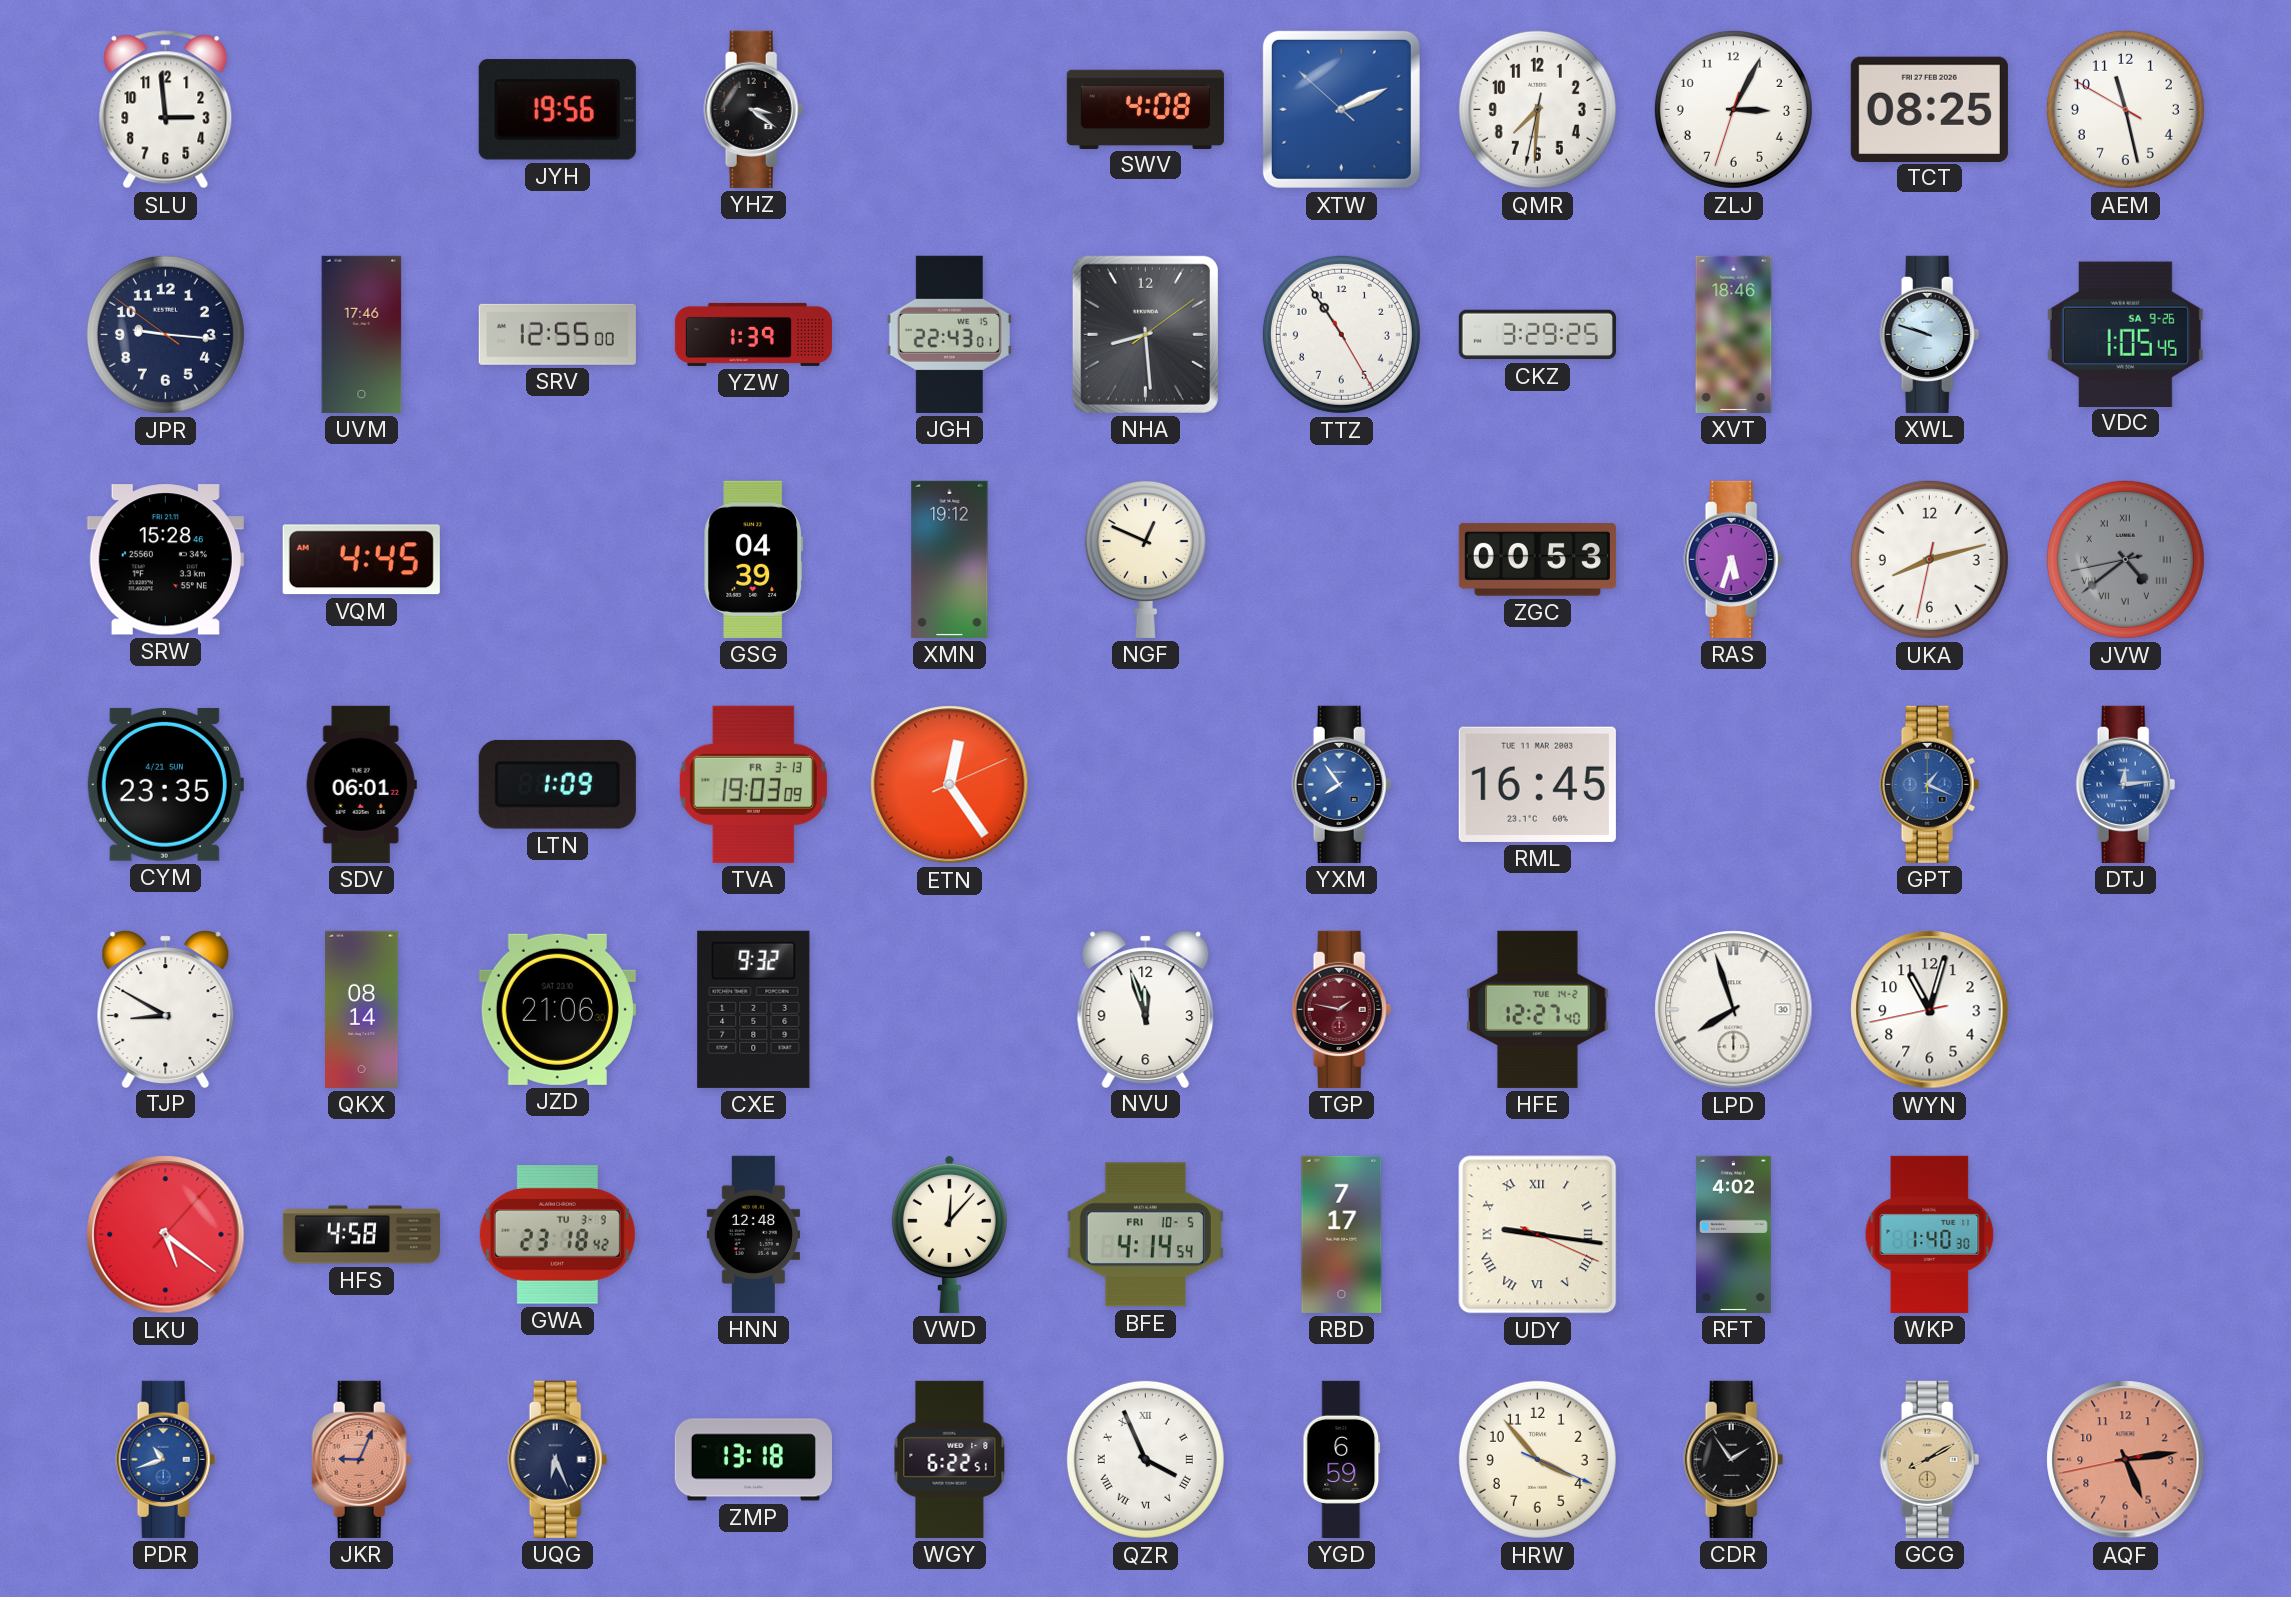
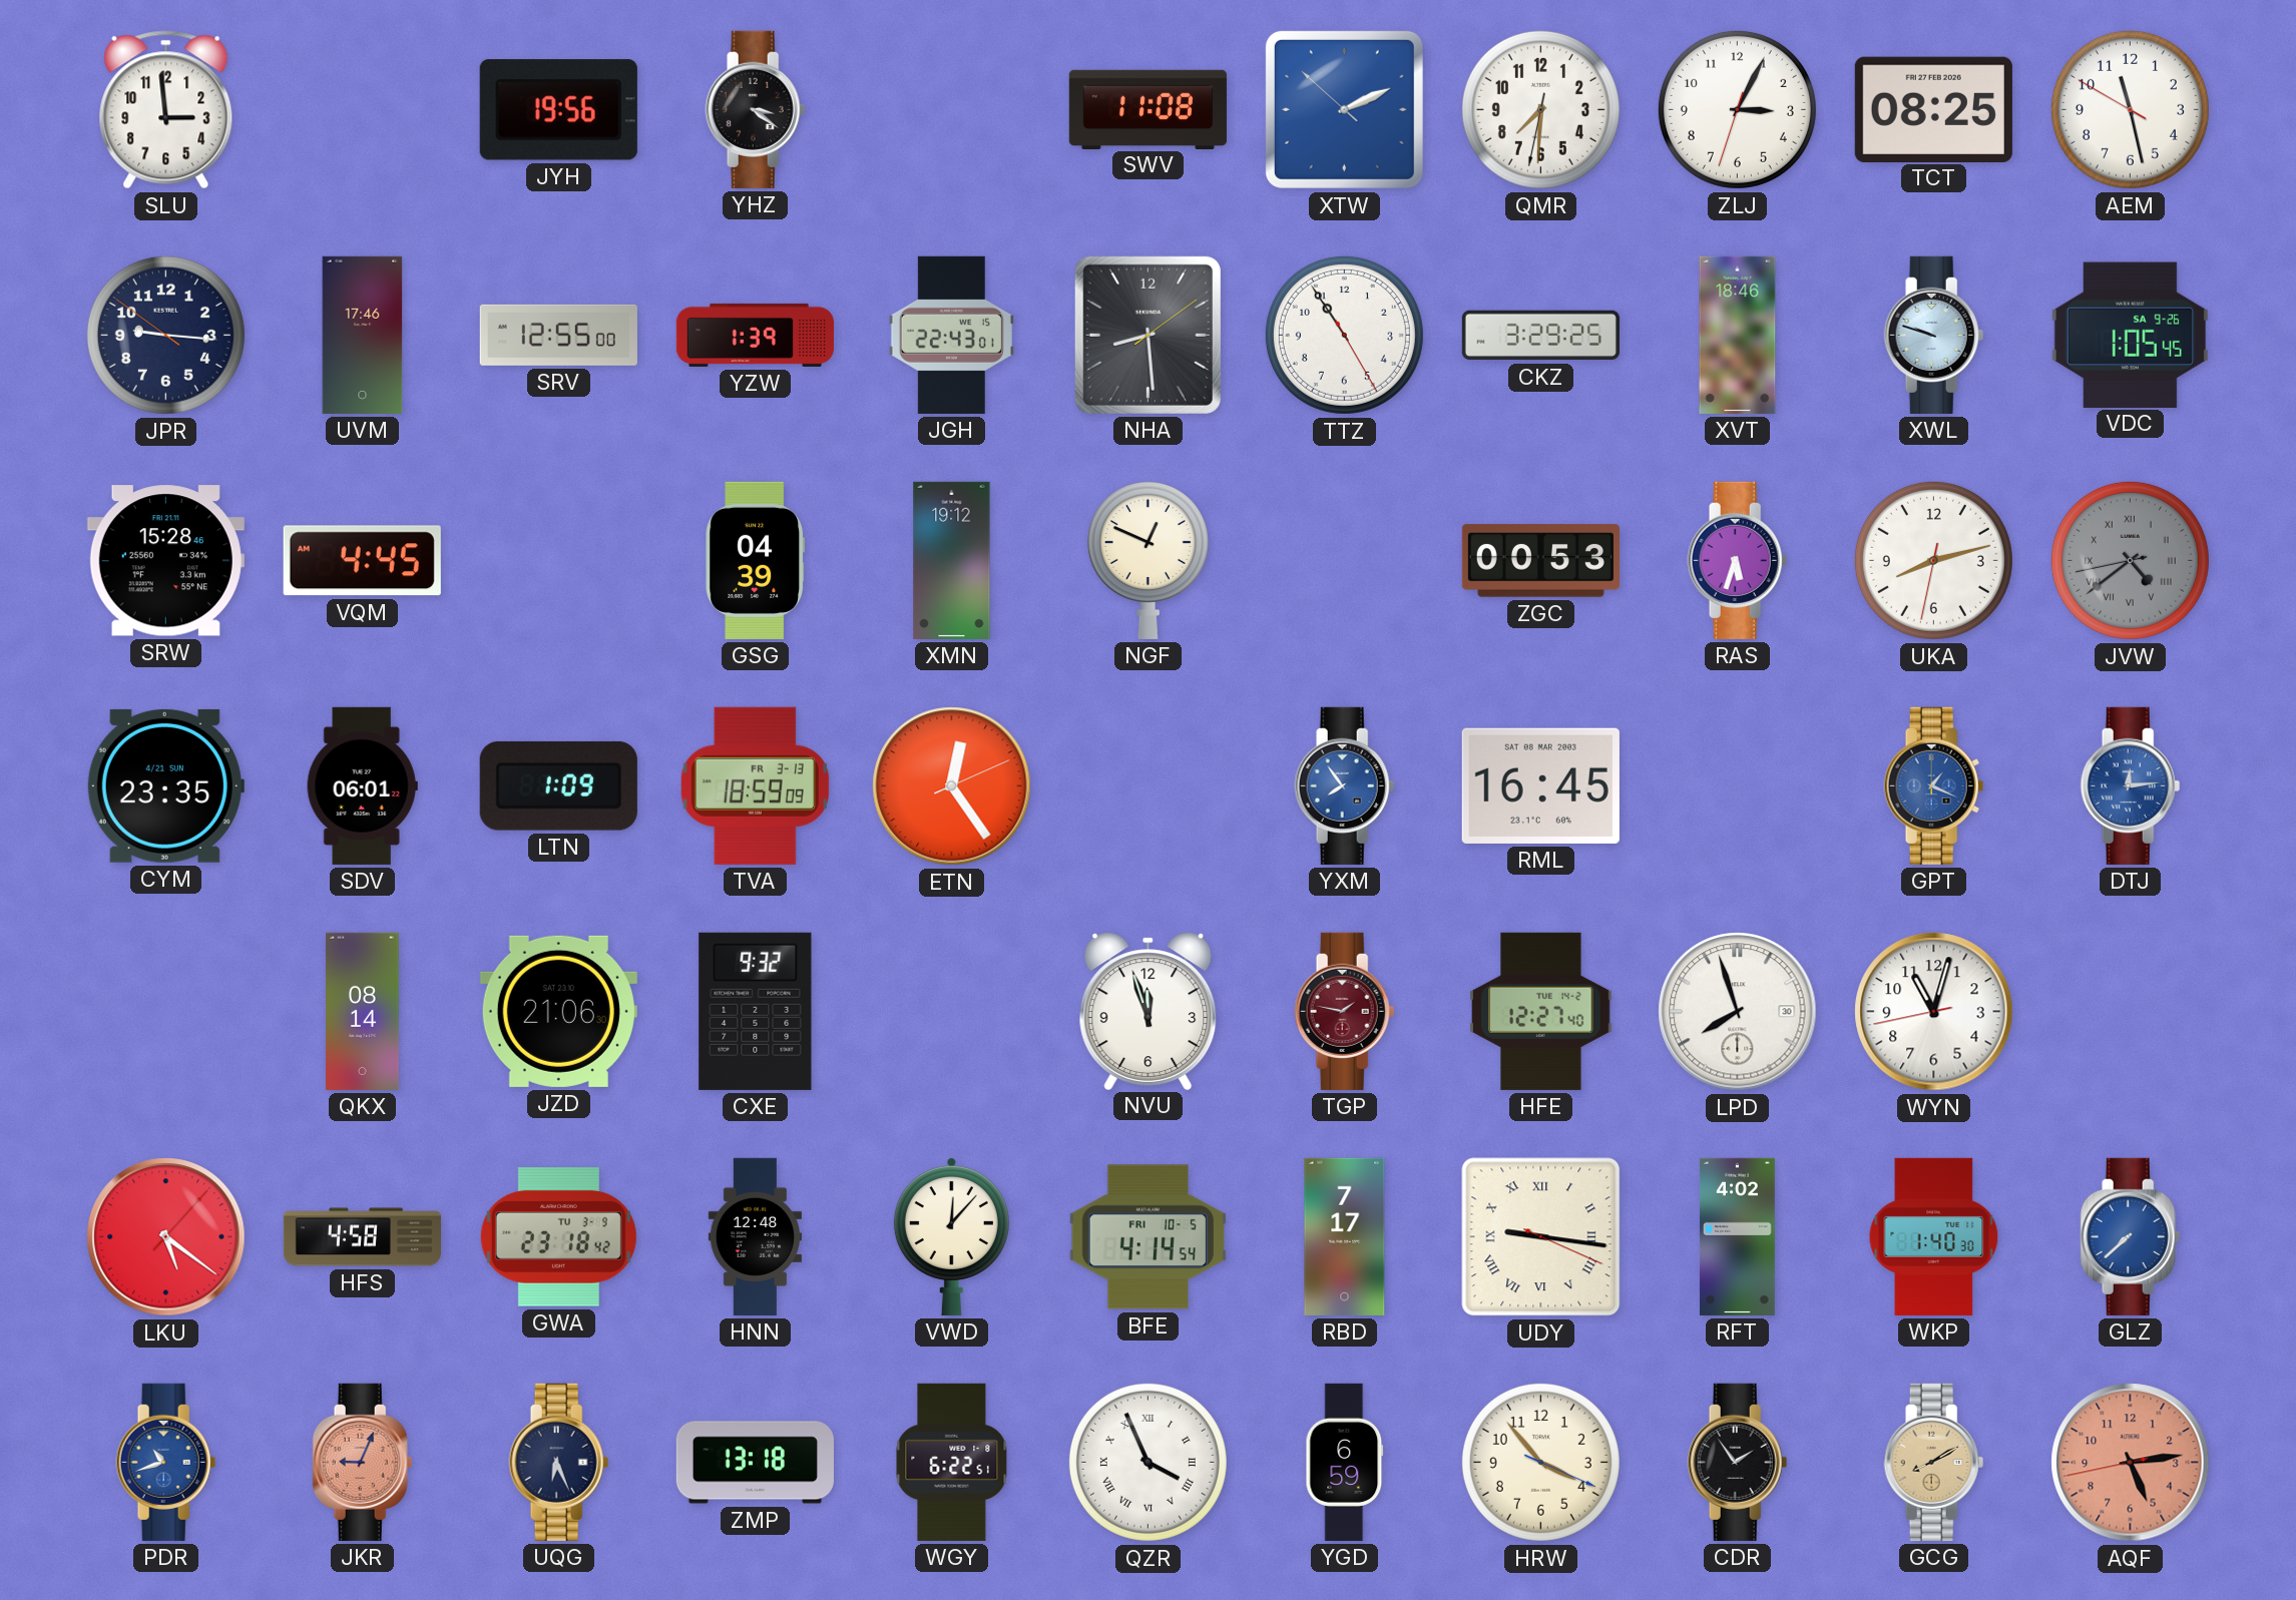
SWV: 4:08 -> 11:08
TVA: 19:03 -> 18:59
RML date: TUE 11 MAR 2003 -> SAT 08 MAR 2003
TJP: 8:50 -> none
GLZ: none -> 7:38
